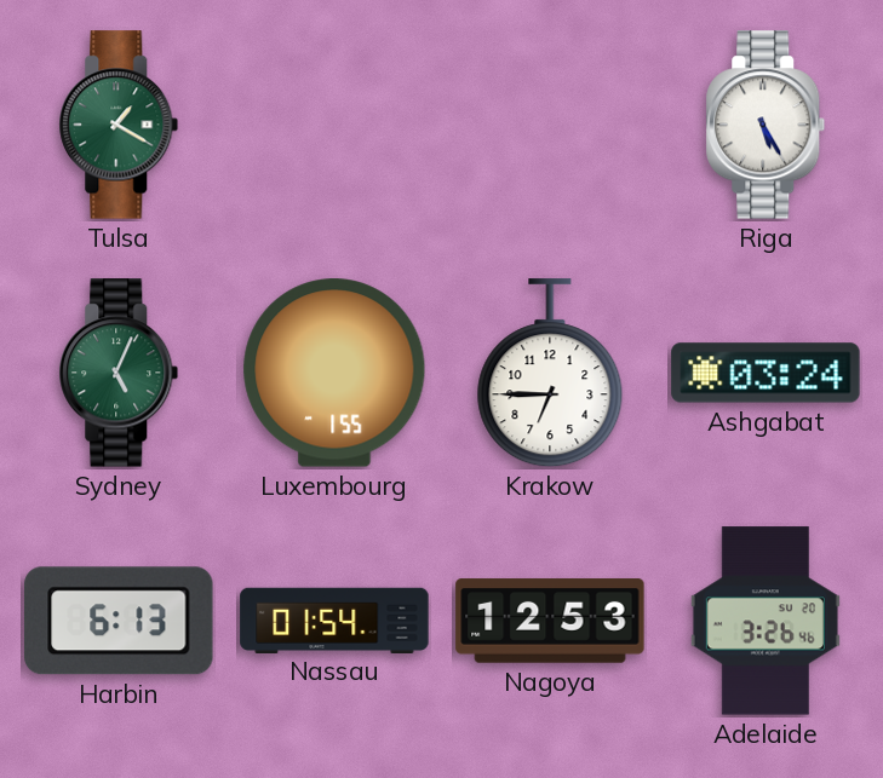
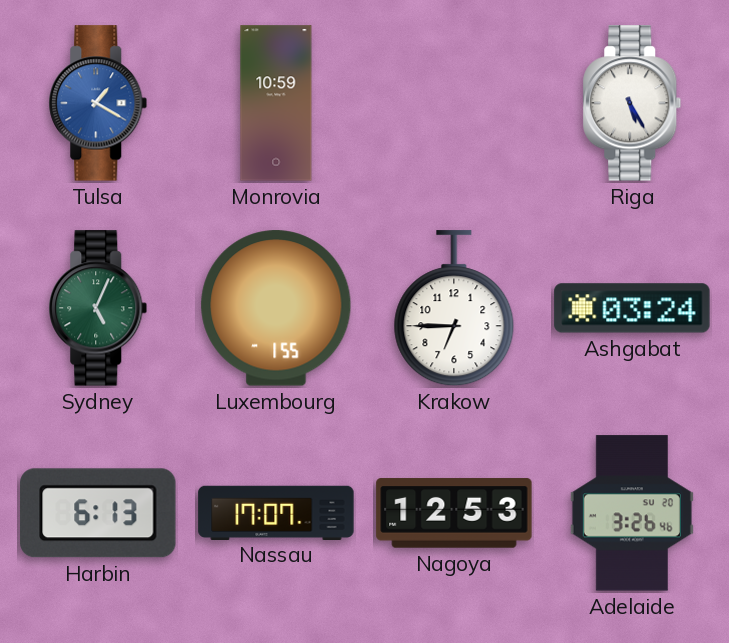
Tulsa dial: green -> blue
Monrovia: none -> 10:59
Nassau: 01:54 -> 17:07
